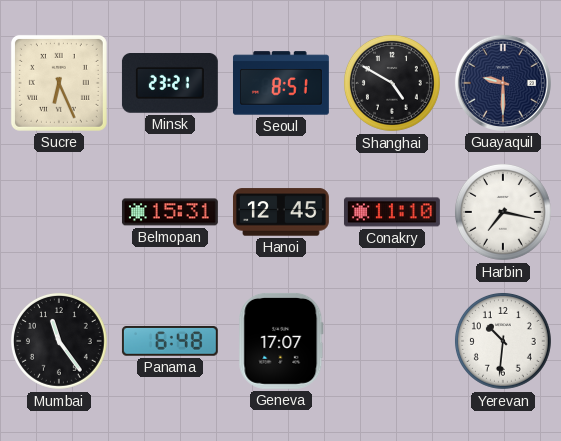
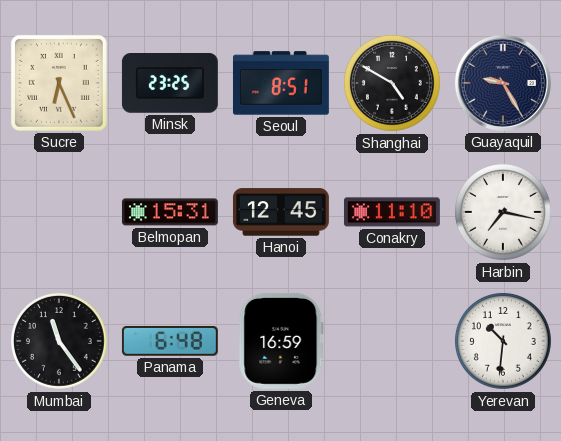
Minsk: 23:21 -> 23:25
Guayaquil: 9:30 -> 9:25
Geneva: 17:07 -> 16:59
